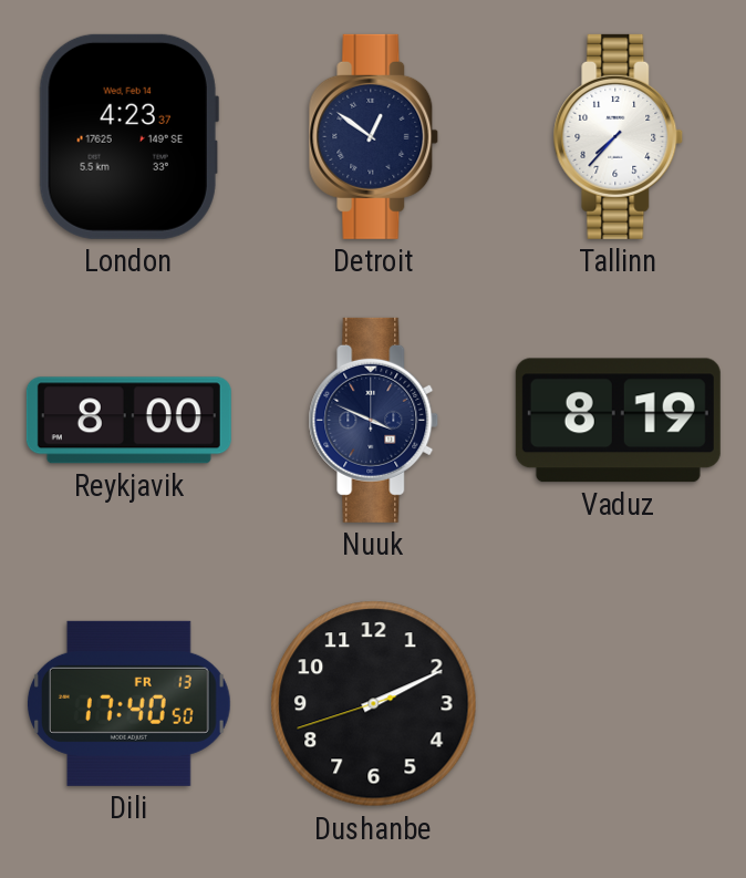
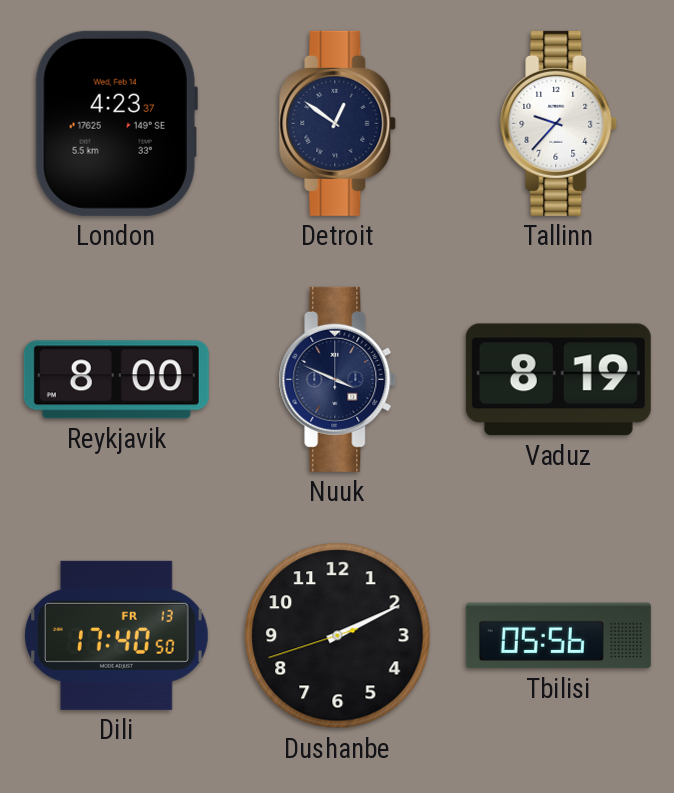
Tallinn: 7:37 -> 9:37
Tbilisi: none -> 05:56
